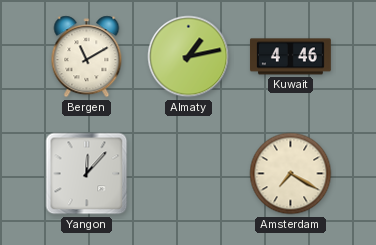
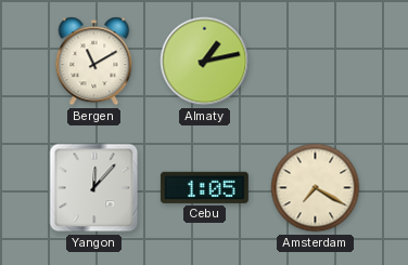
Kuwait: 4:46 -> none
Cebu: none -> 1:05
